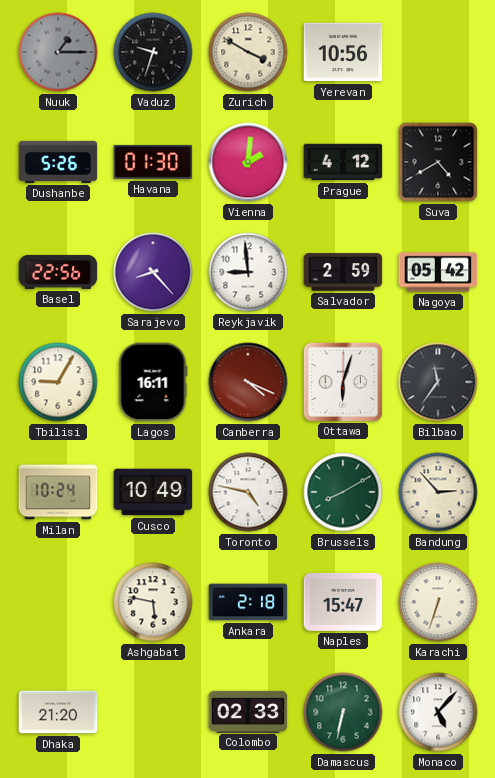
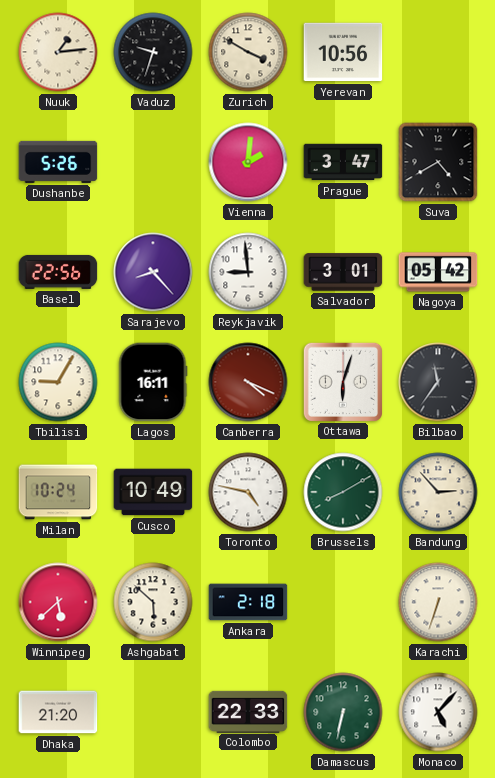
Nuuk: 1:15 -> 1:14
Nuuk dial: grey -> cream
Havana: 01:30 -> none
Prague: 4:12 -> 3:47
Salvador: 2:59 -> 3:01
Winnipeg: none -> 5:38
Ashgabat: 5:47 -> 5:52
Naples: 15:47 -> none
Colombo: 02:33 -> 22:33
